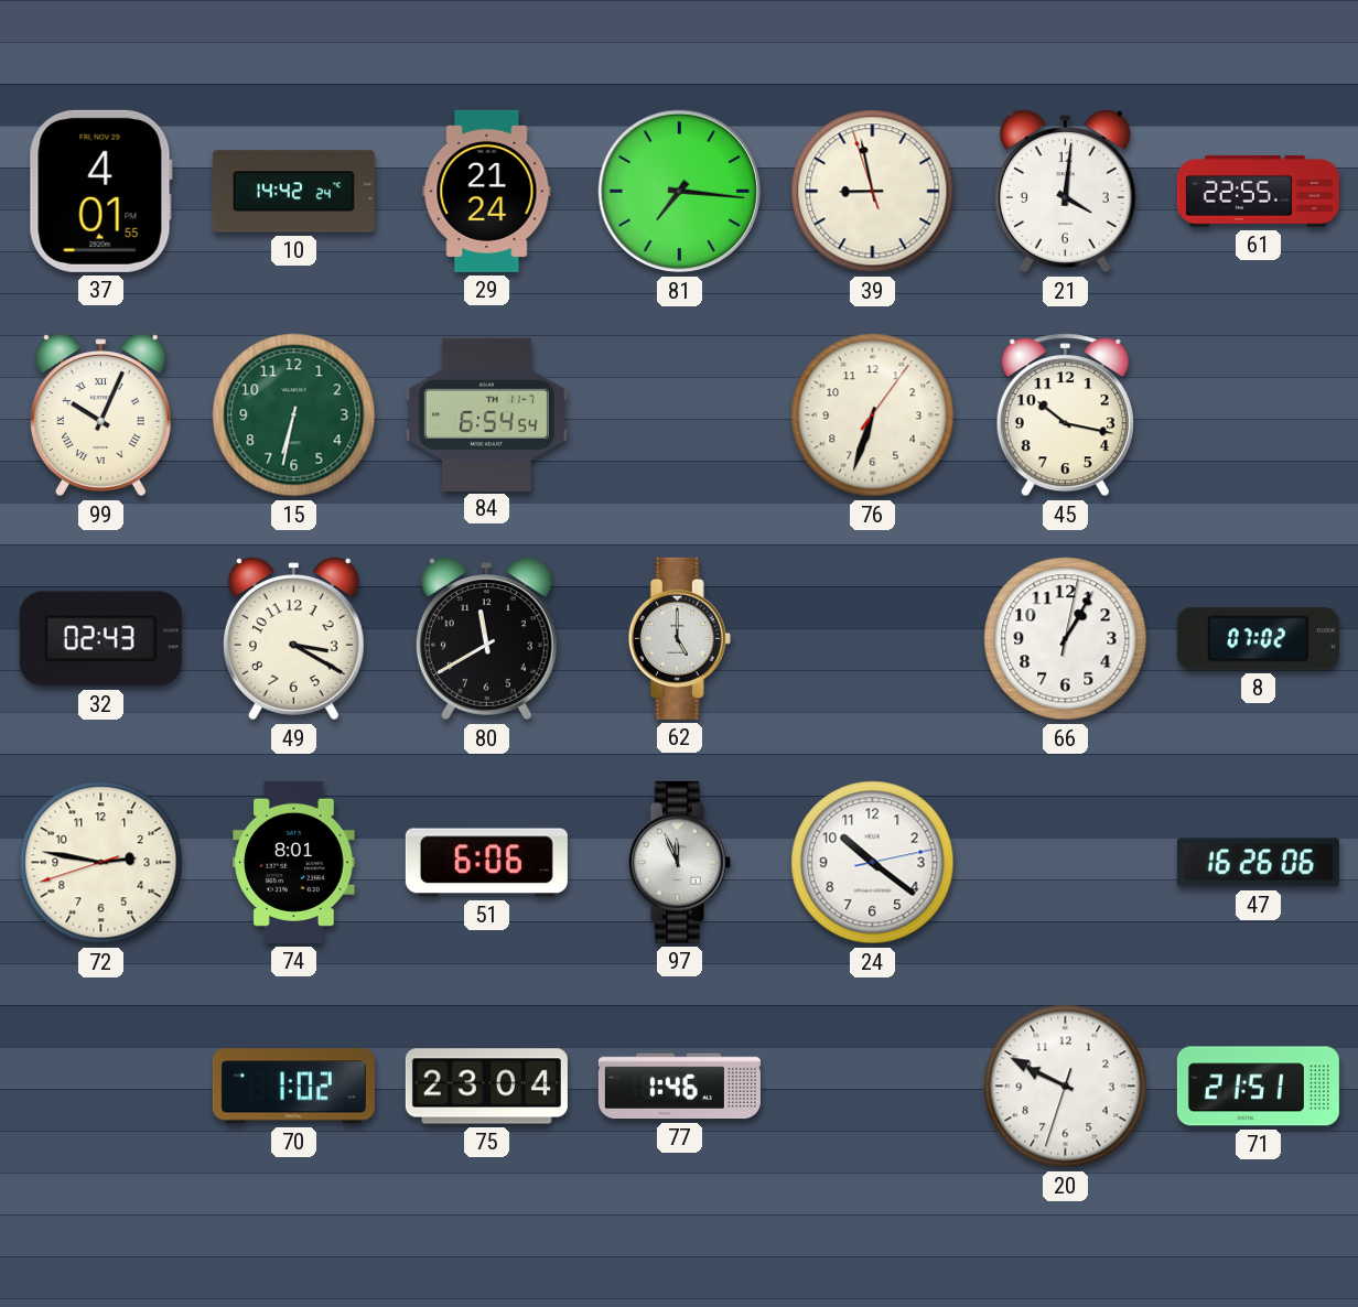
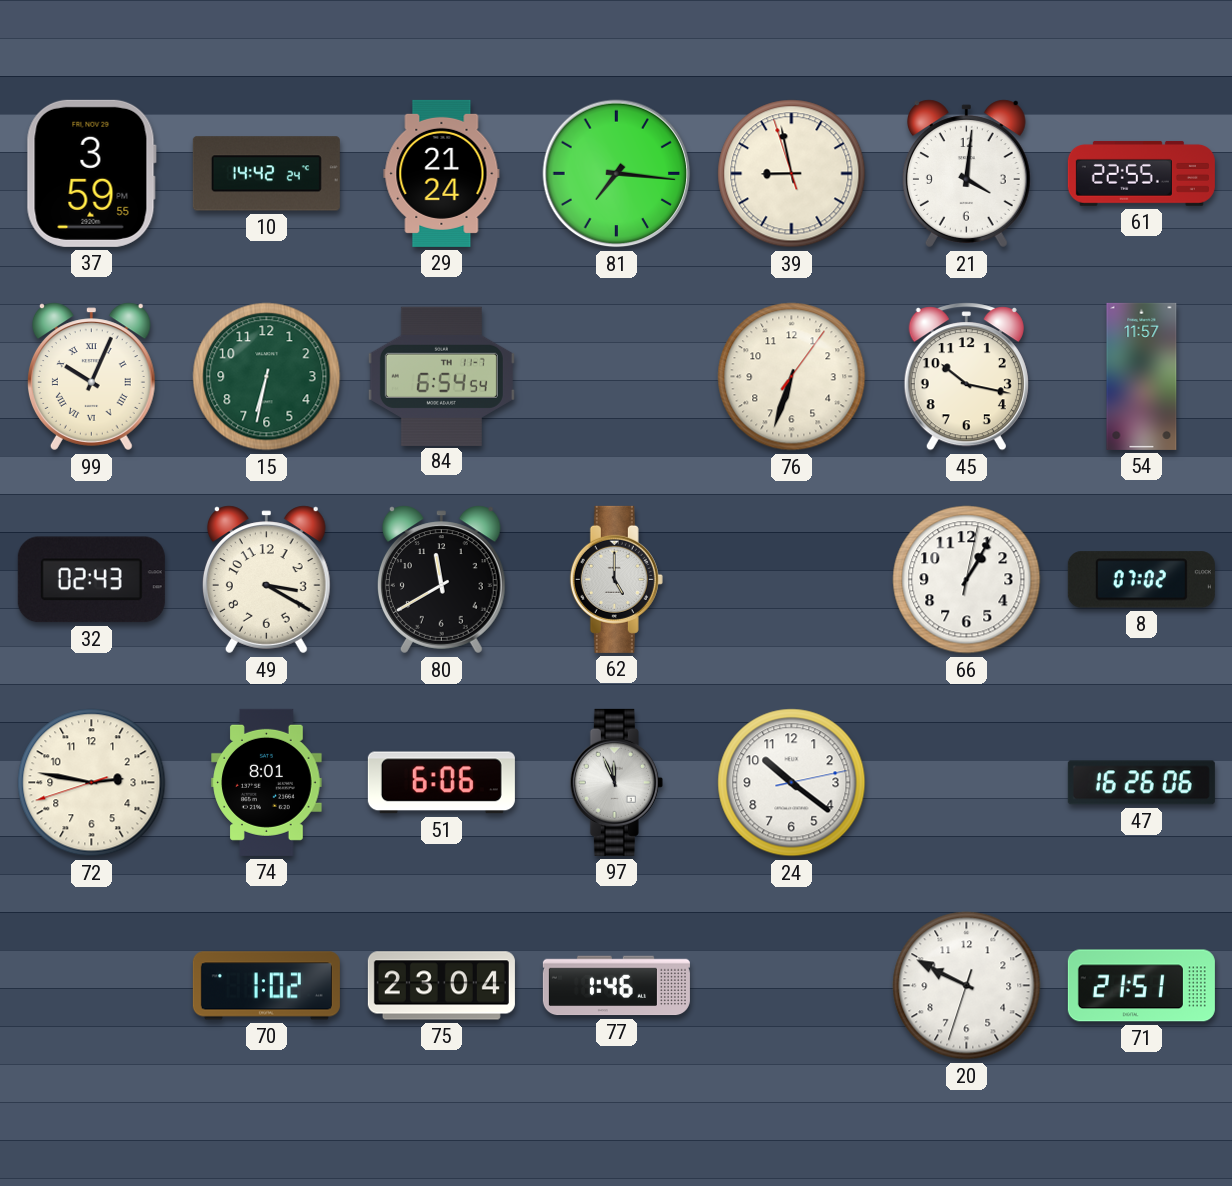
37: 4:01 -> 3:59
54: none -> 11:57
